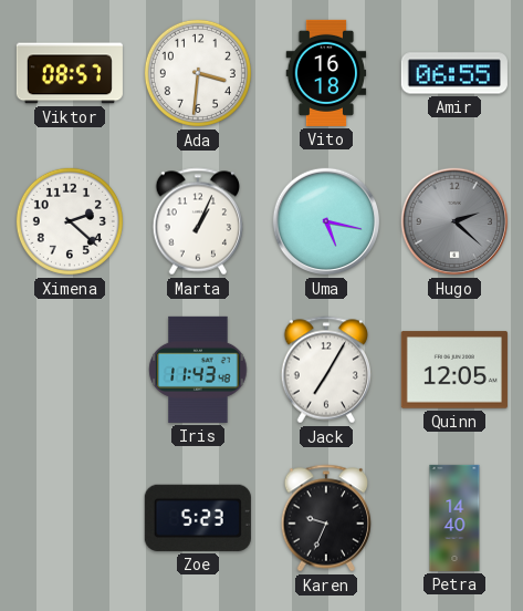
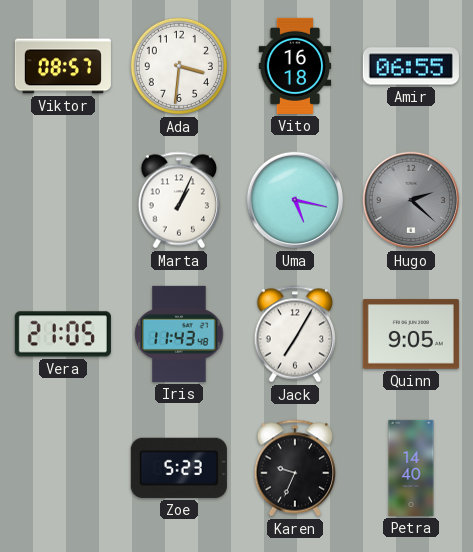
Ximena: 2:22 -> none
Vera: none -> 21:05
Quinn: 12:05 -> 9:05
